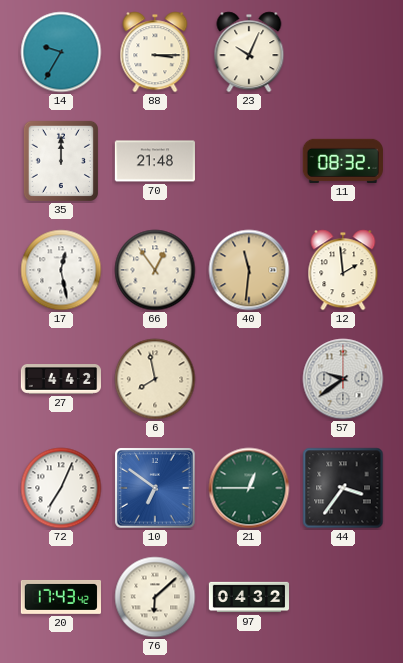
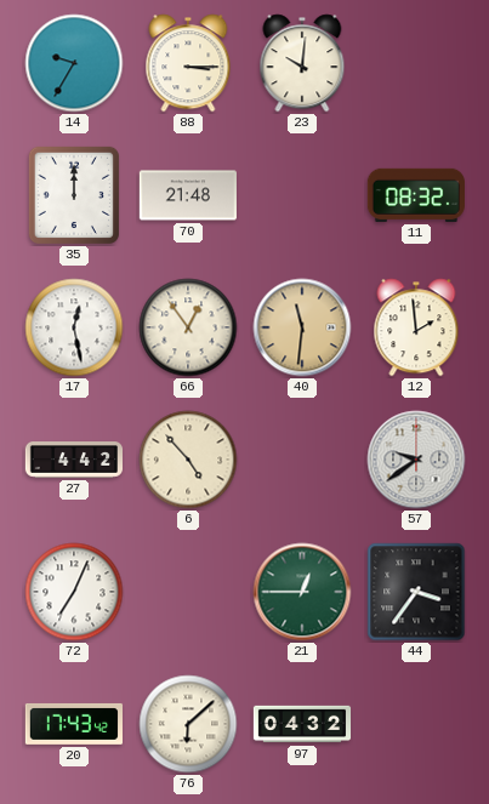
23: 10:04 -> 10:01
6: 7:58 -> 4:53
10: 6:51 -> none
